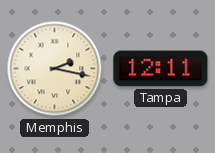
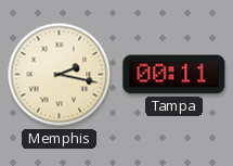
Tampa: 12:11 -> 00:11
